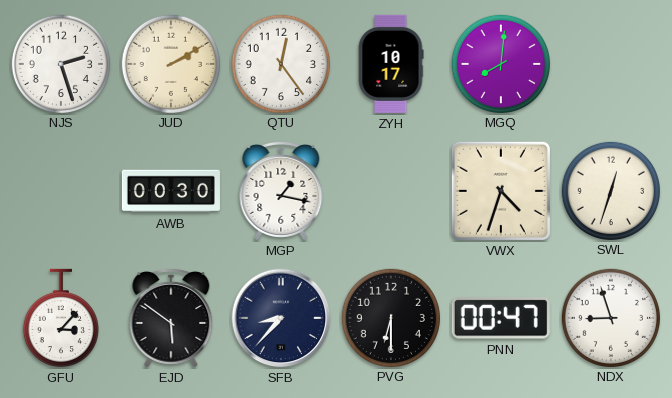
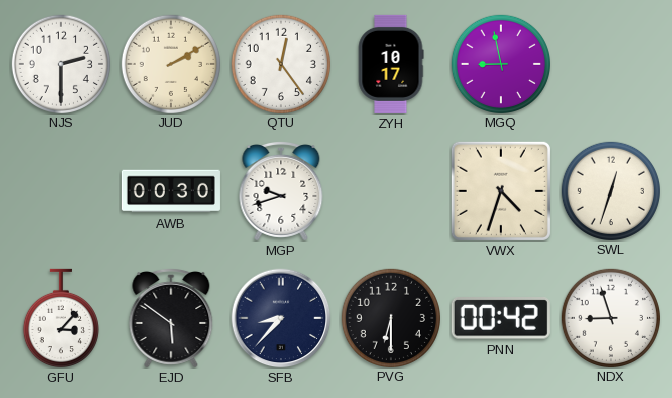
NJS: 2:27 -> 2:30
MGQ: 8:01 -> 8:58
MGP: 1:17 -> 9:42
PNN: 00:47 -> 00:42
